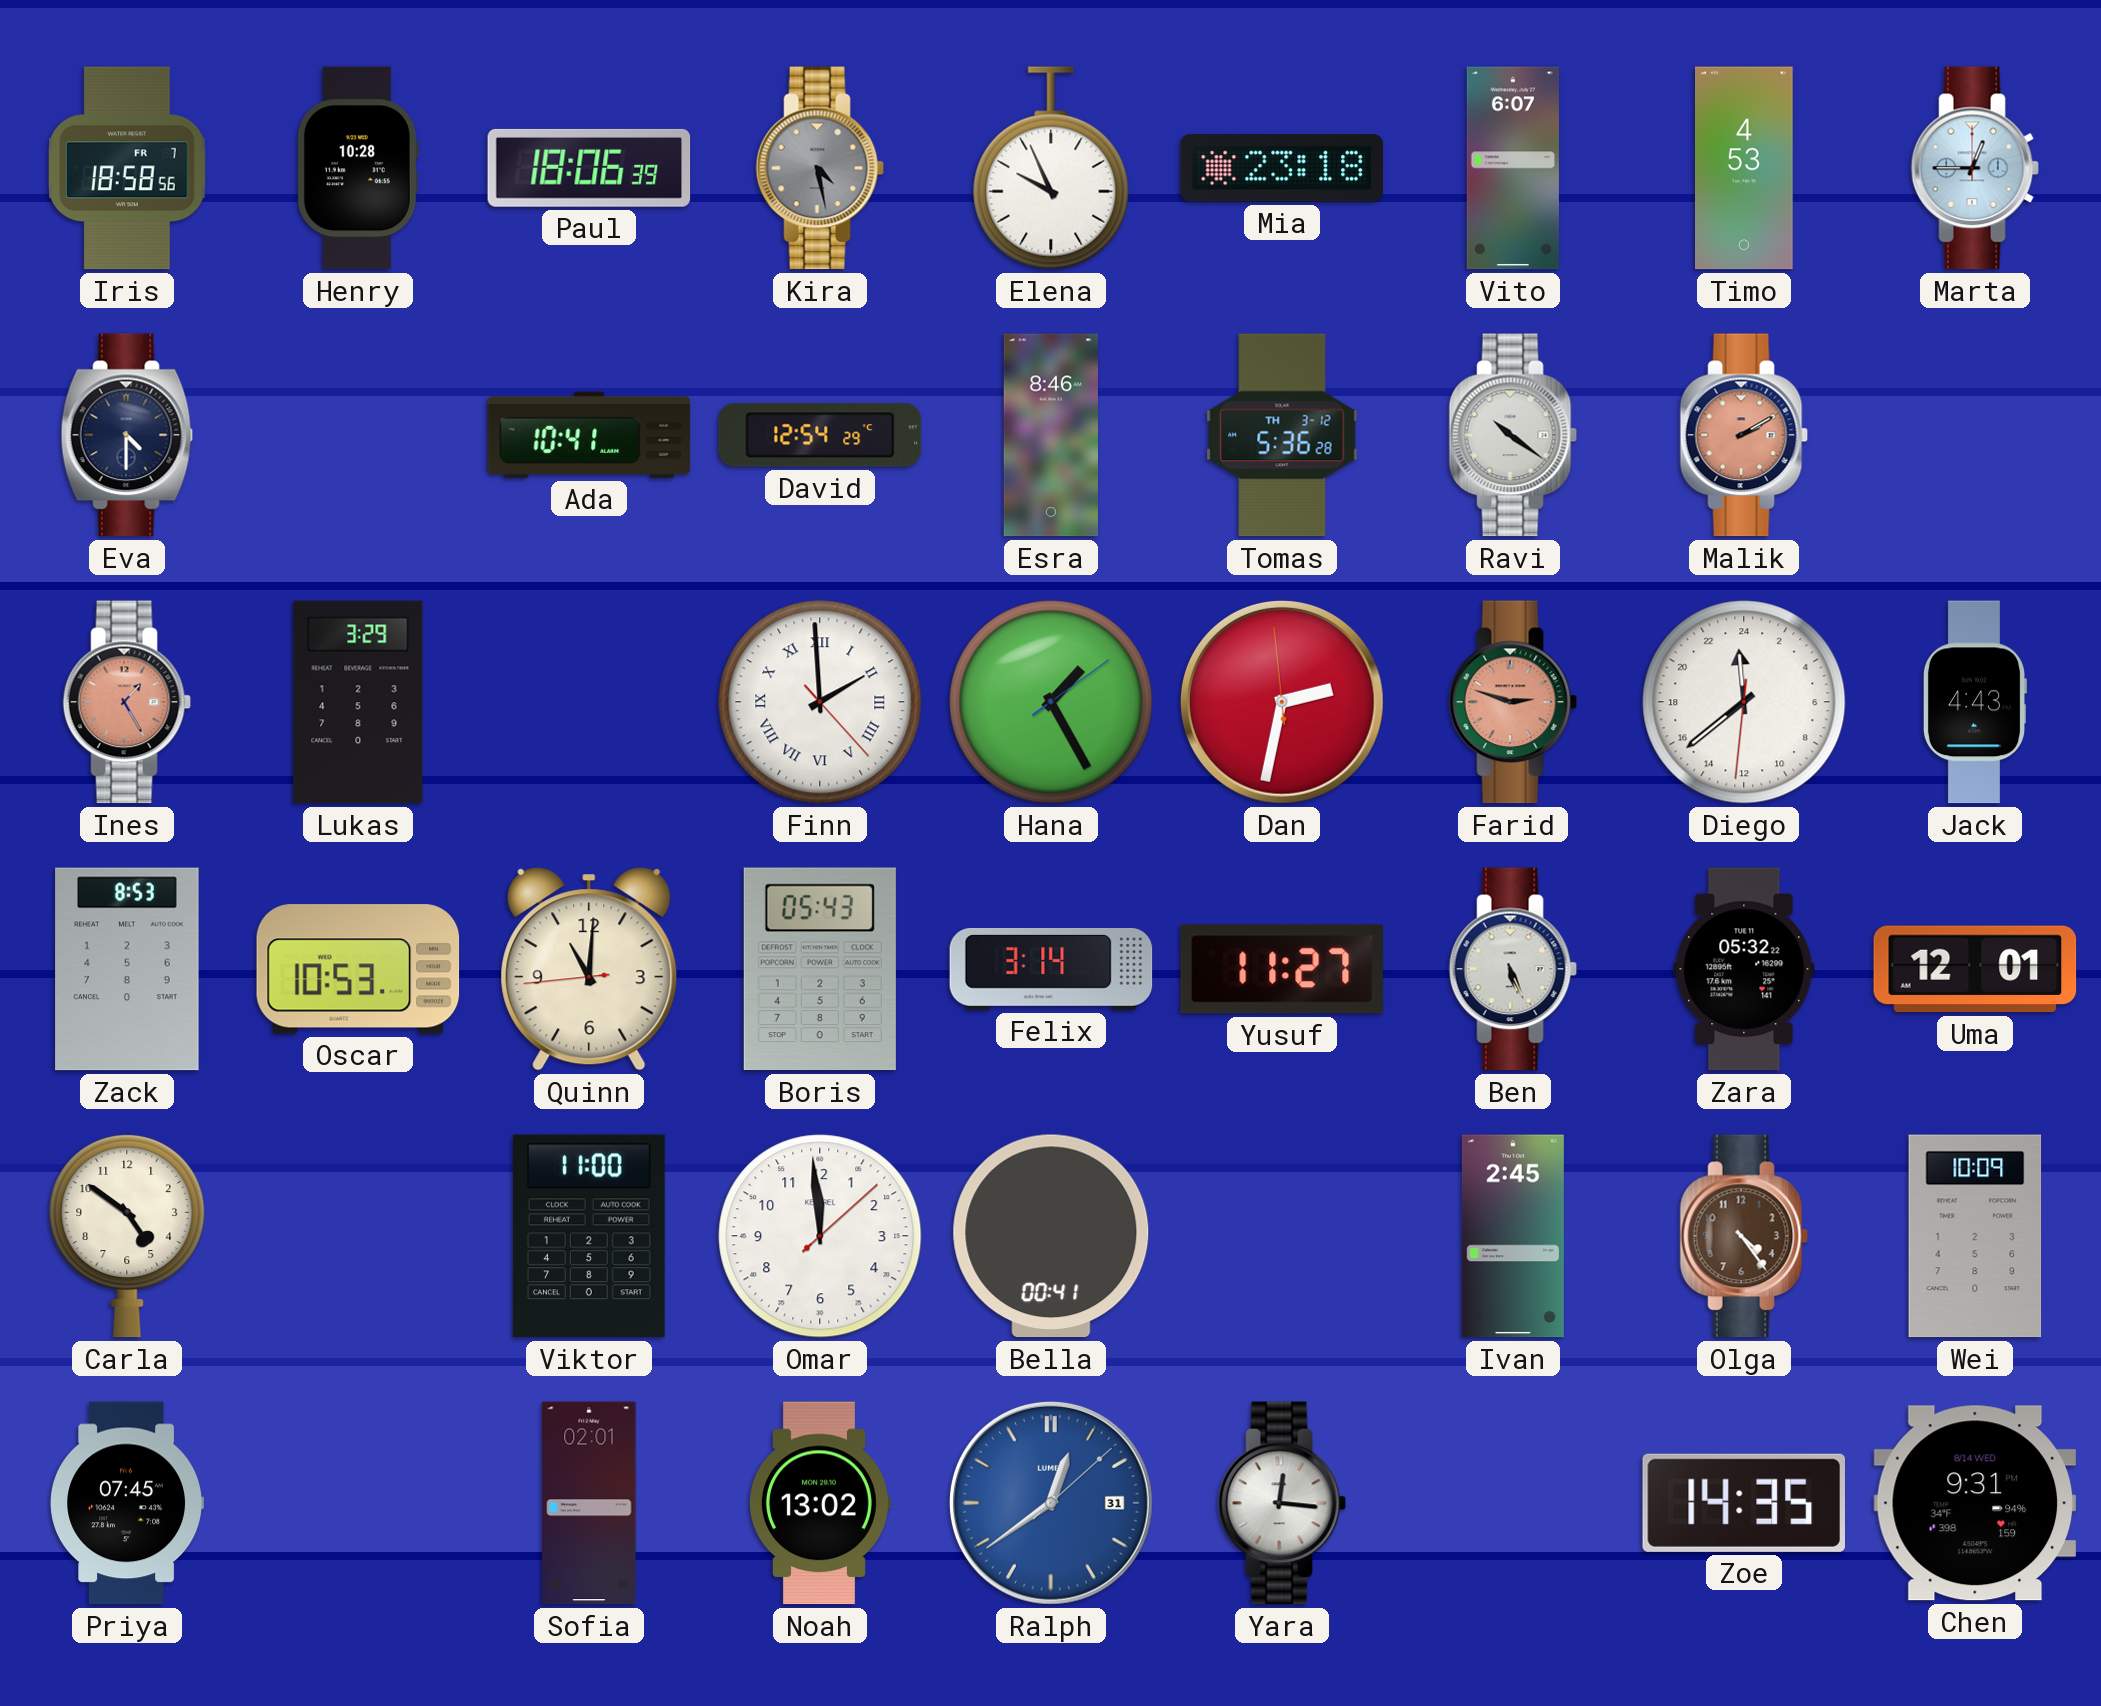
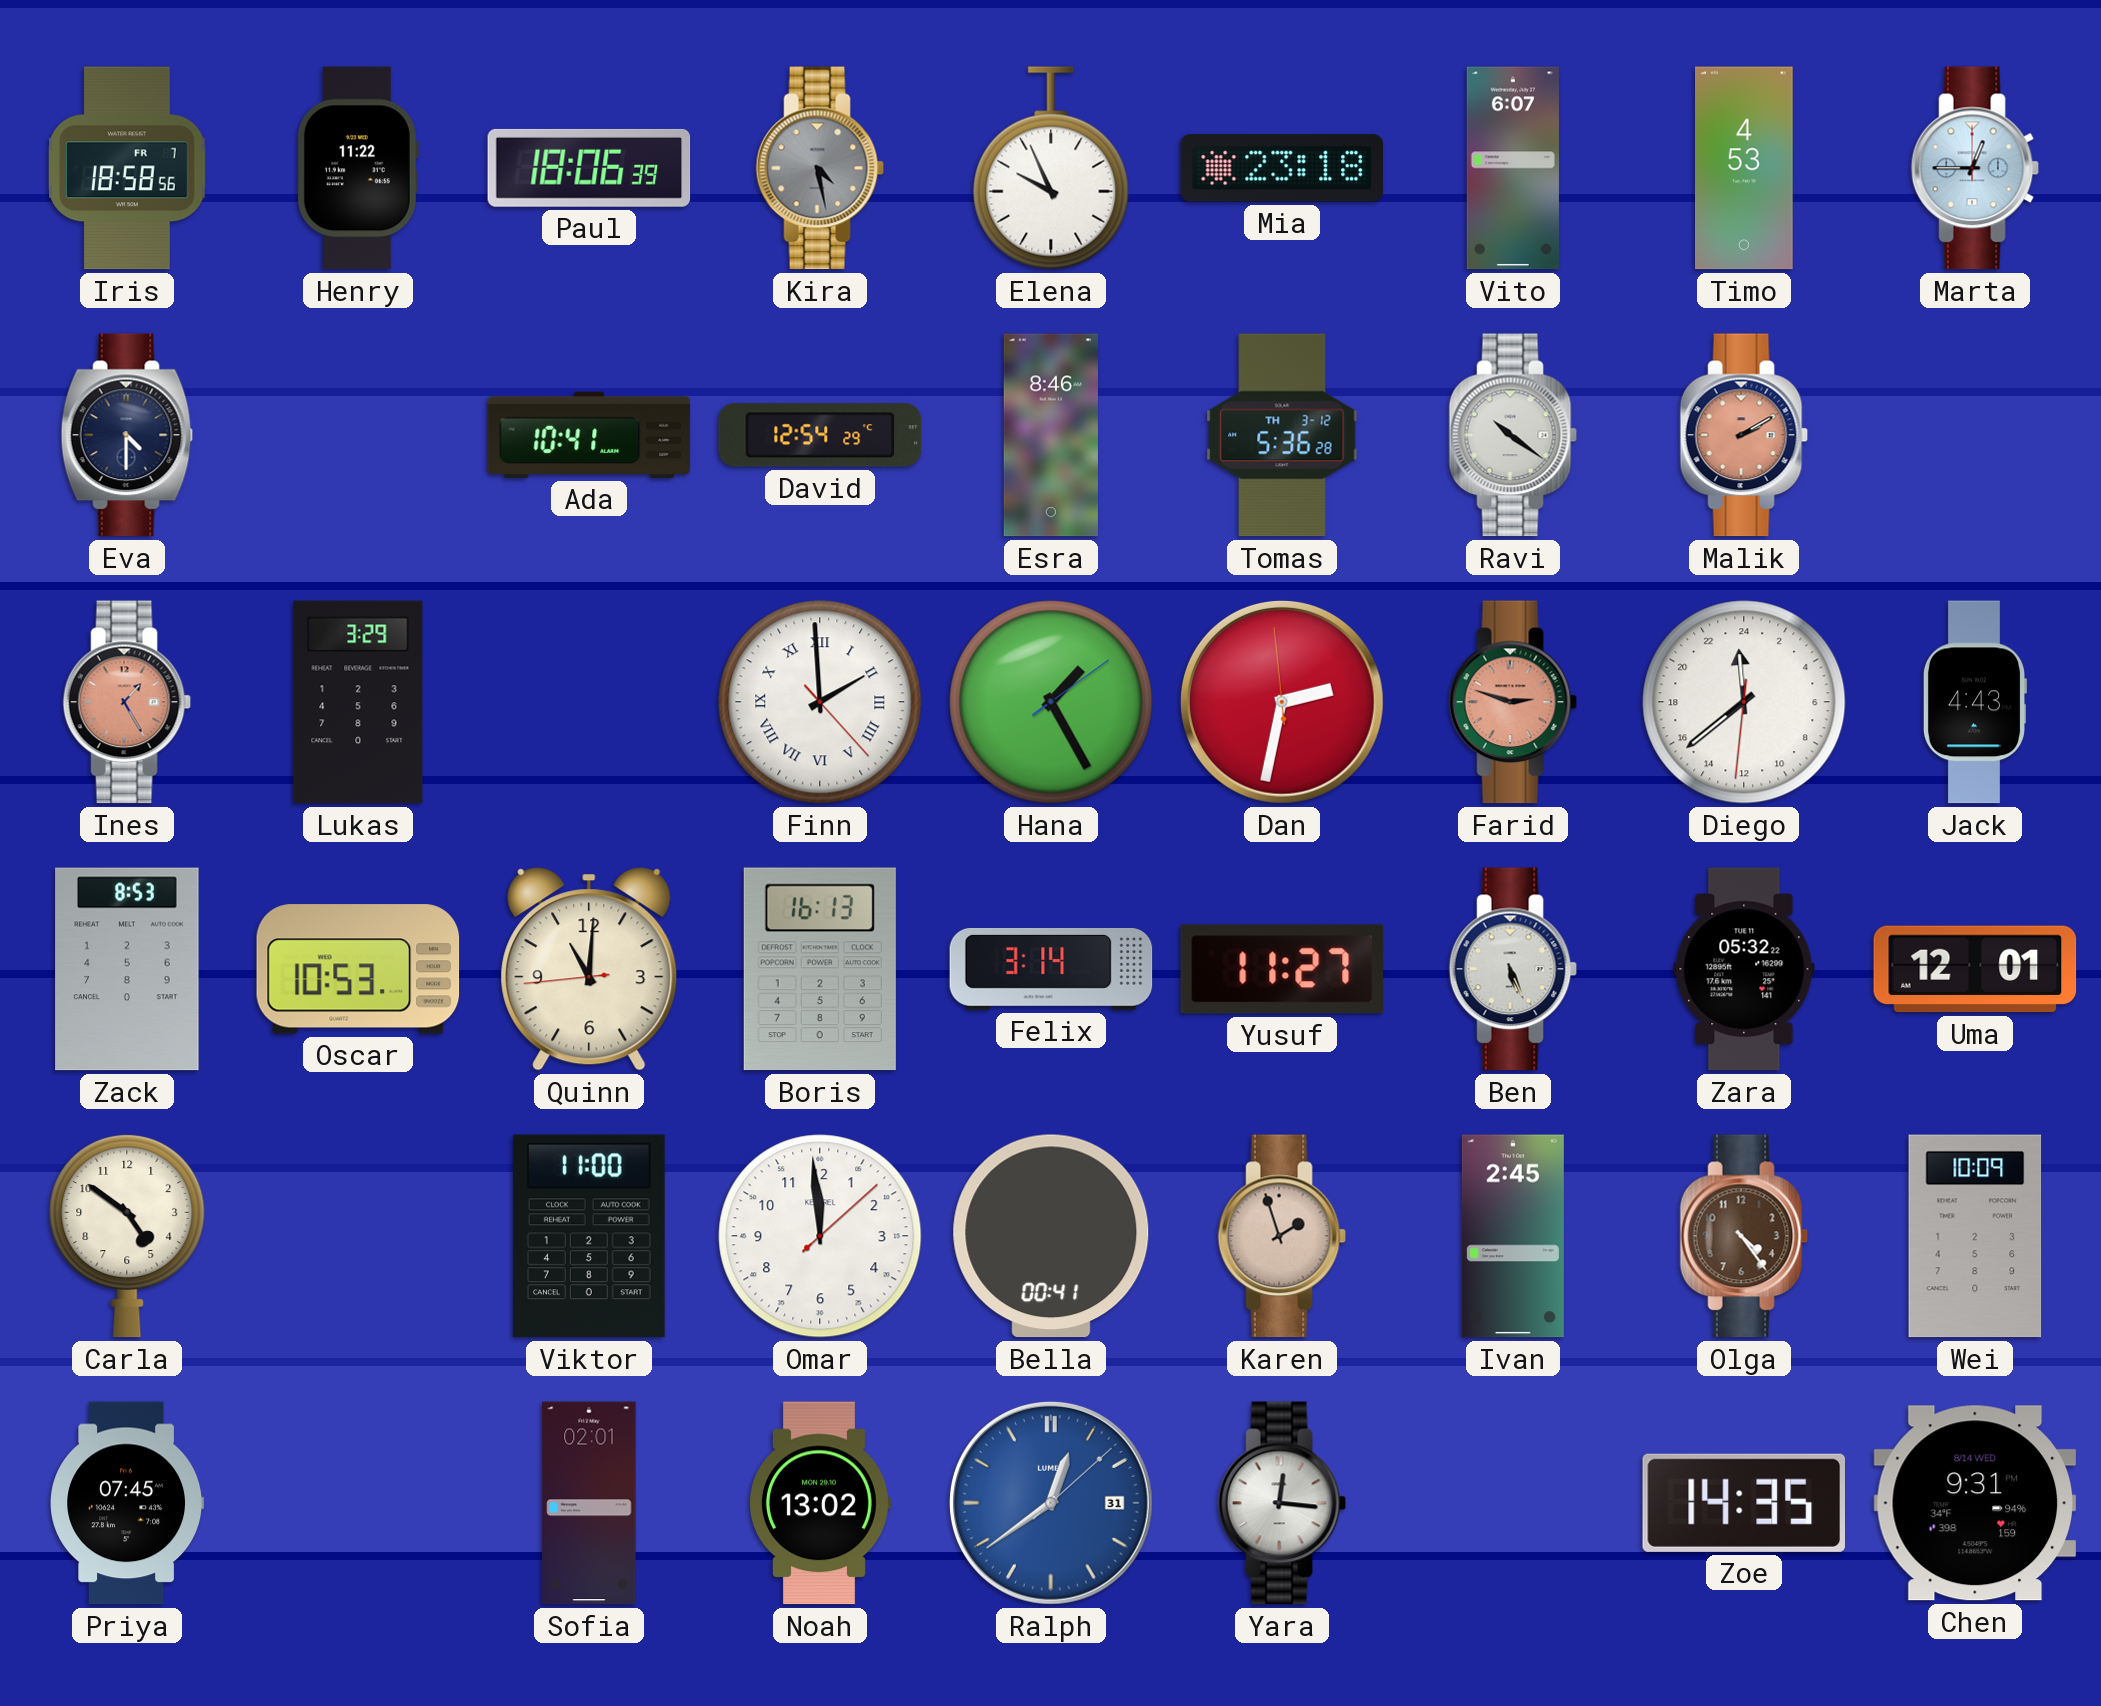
Henry: 10:28 -> 11:22
Boris: 05:43 -> 16:13
Karen: none -> 1:57
